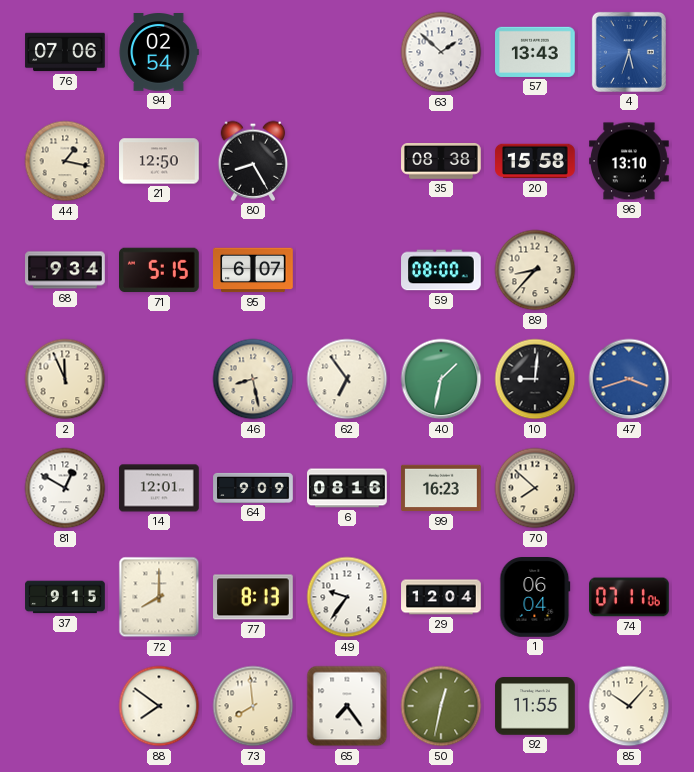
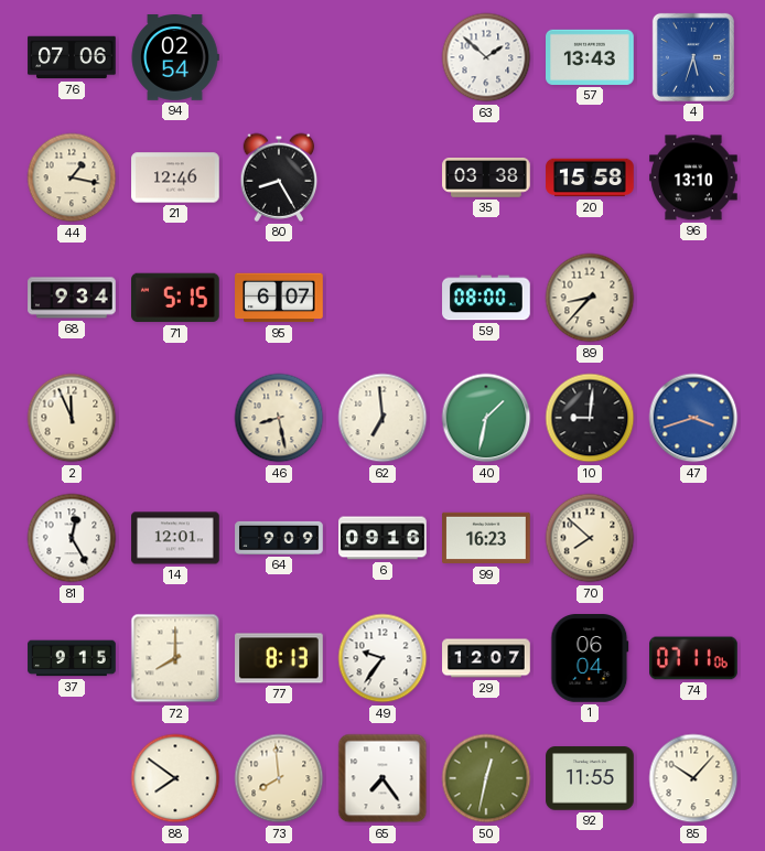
21: 12:50 -> 12:46
35: 08:38 -> 03:38
62: 6:54 -> 6:59
81: 12:50 -> 12:25
6: 08:16 -> 09:16
29: 12:04 -> 12:07
